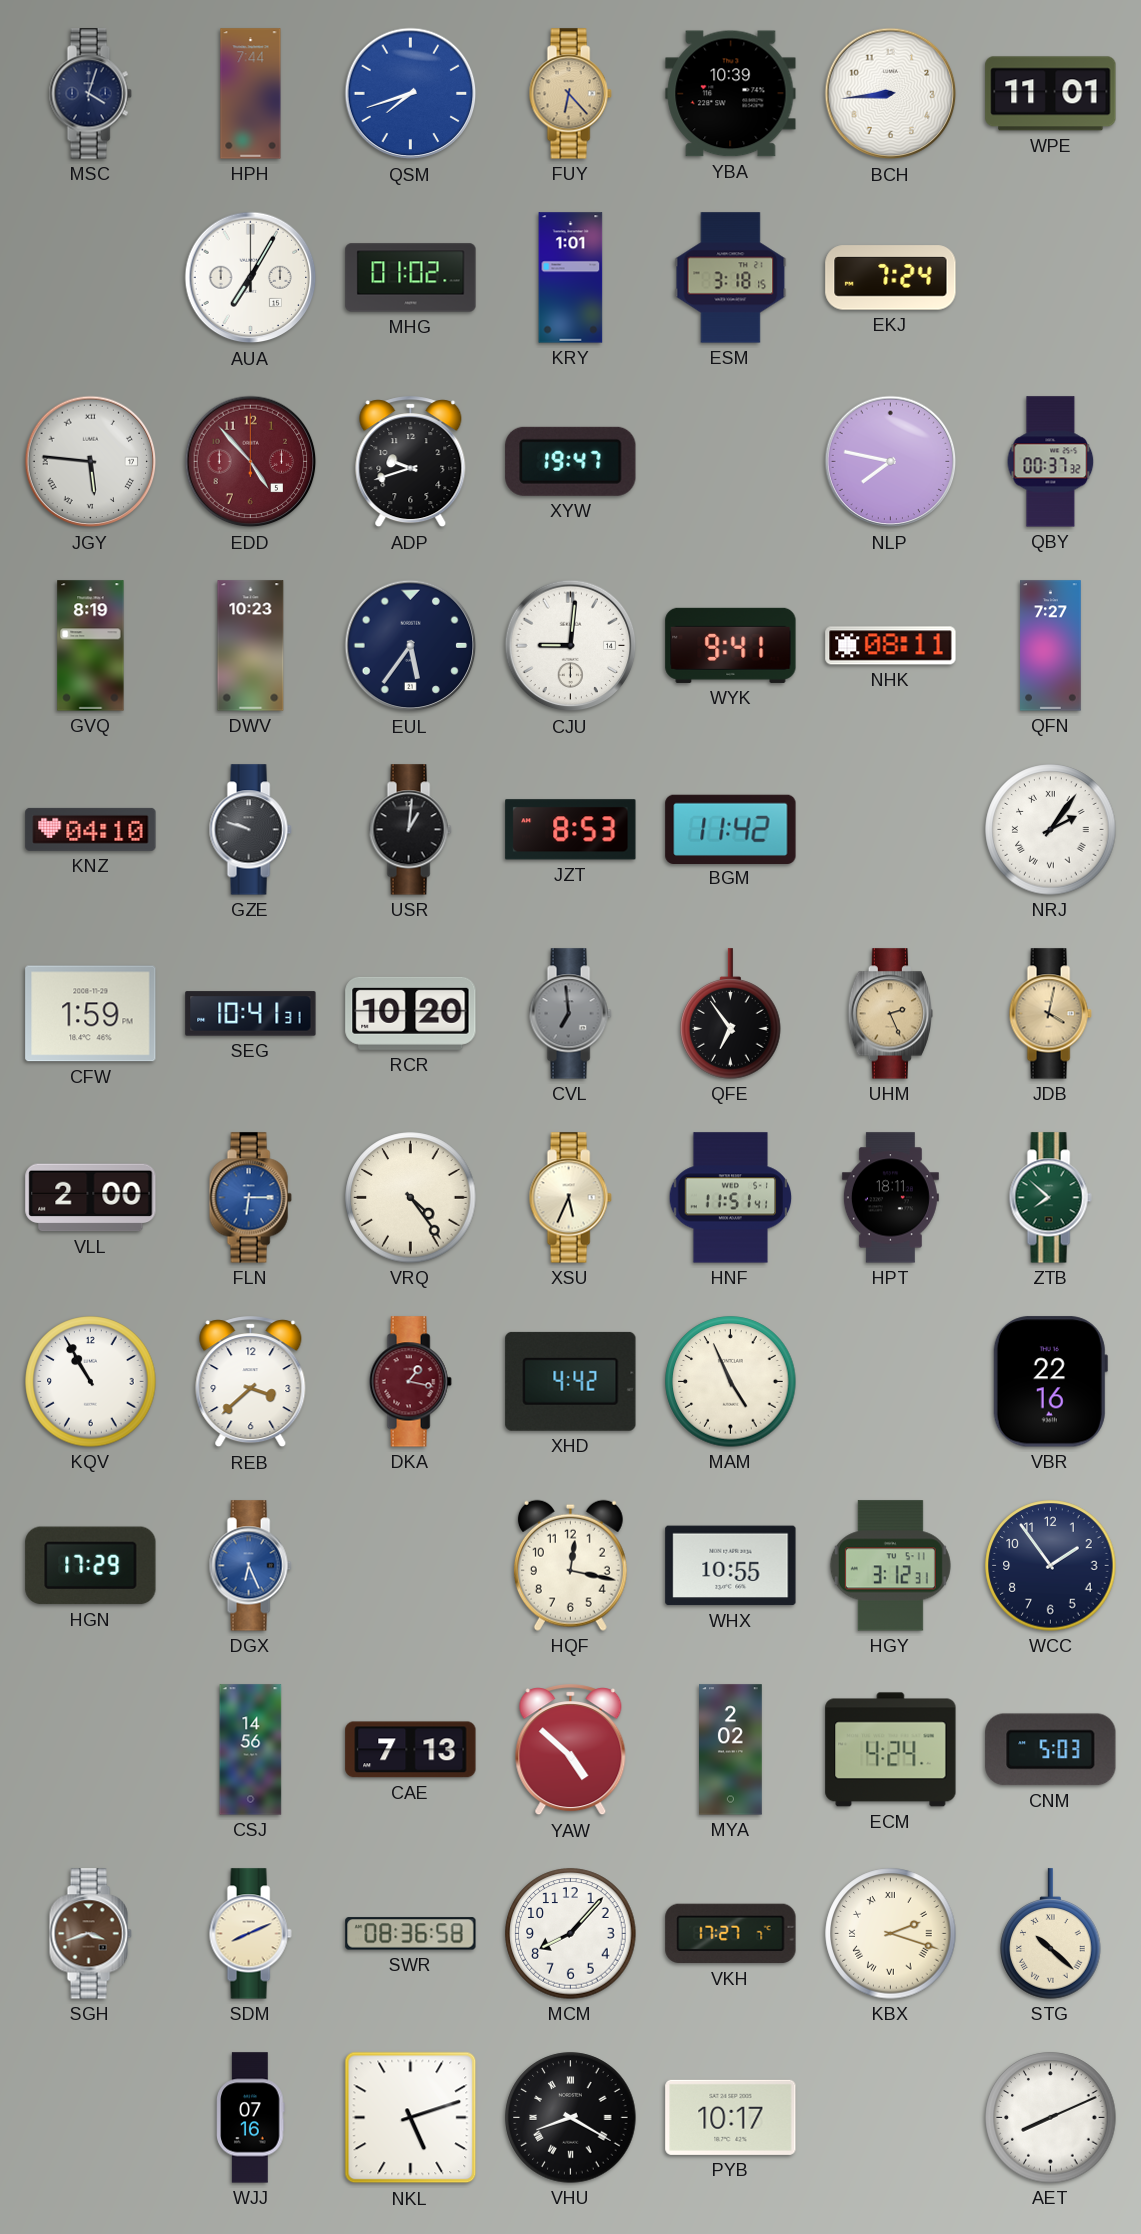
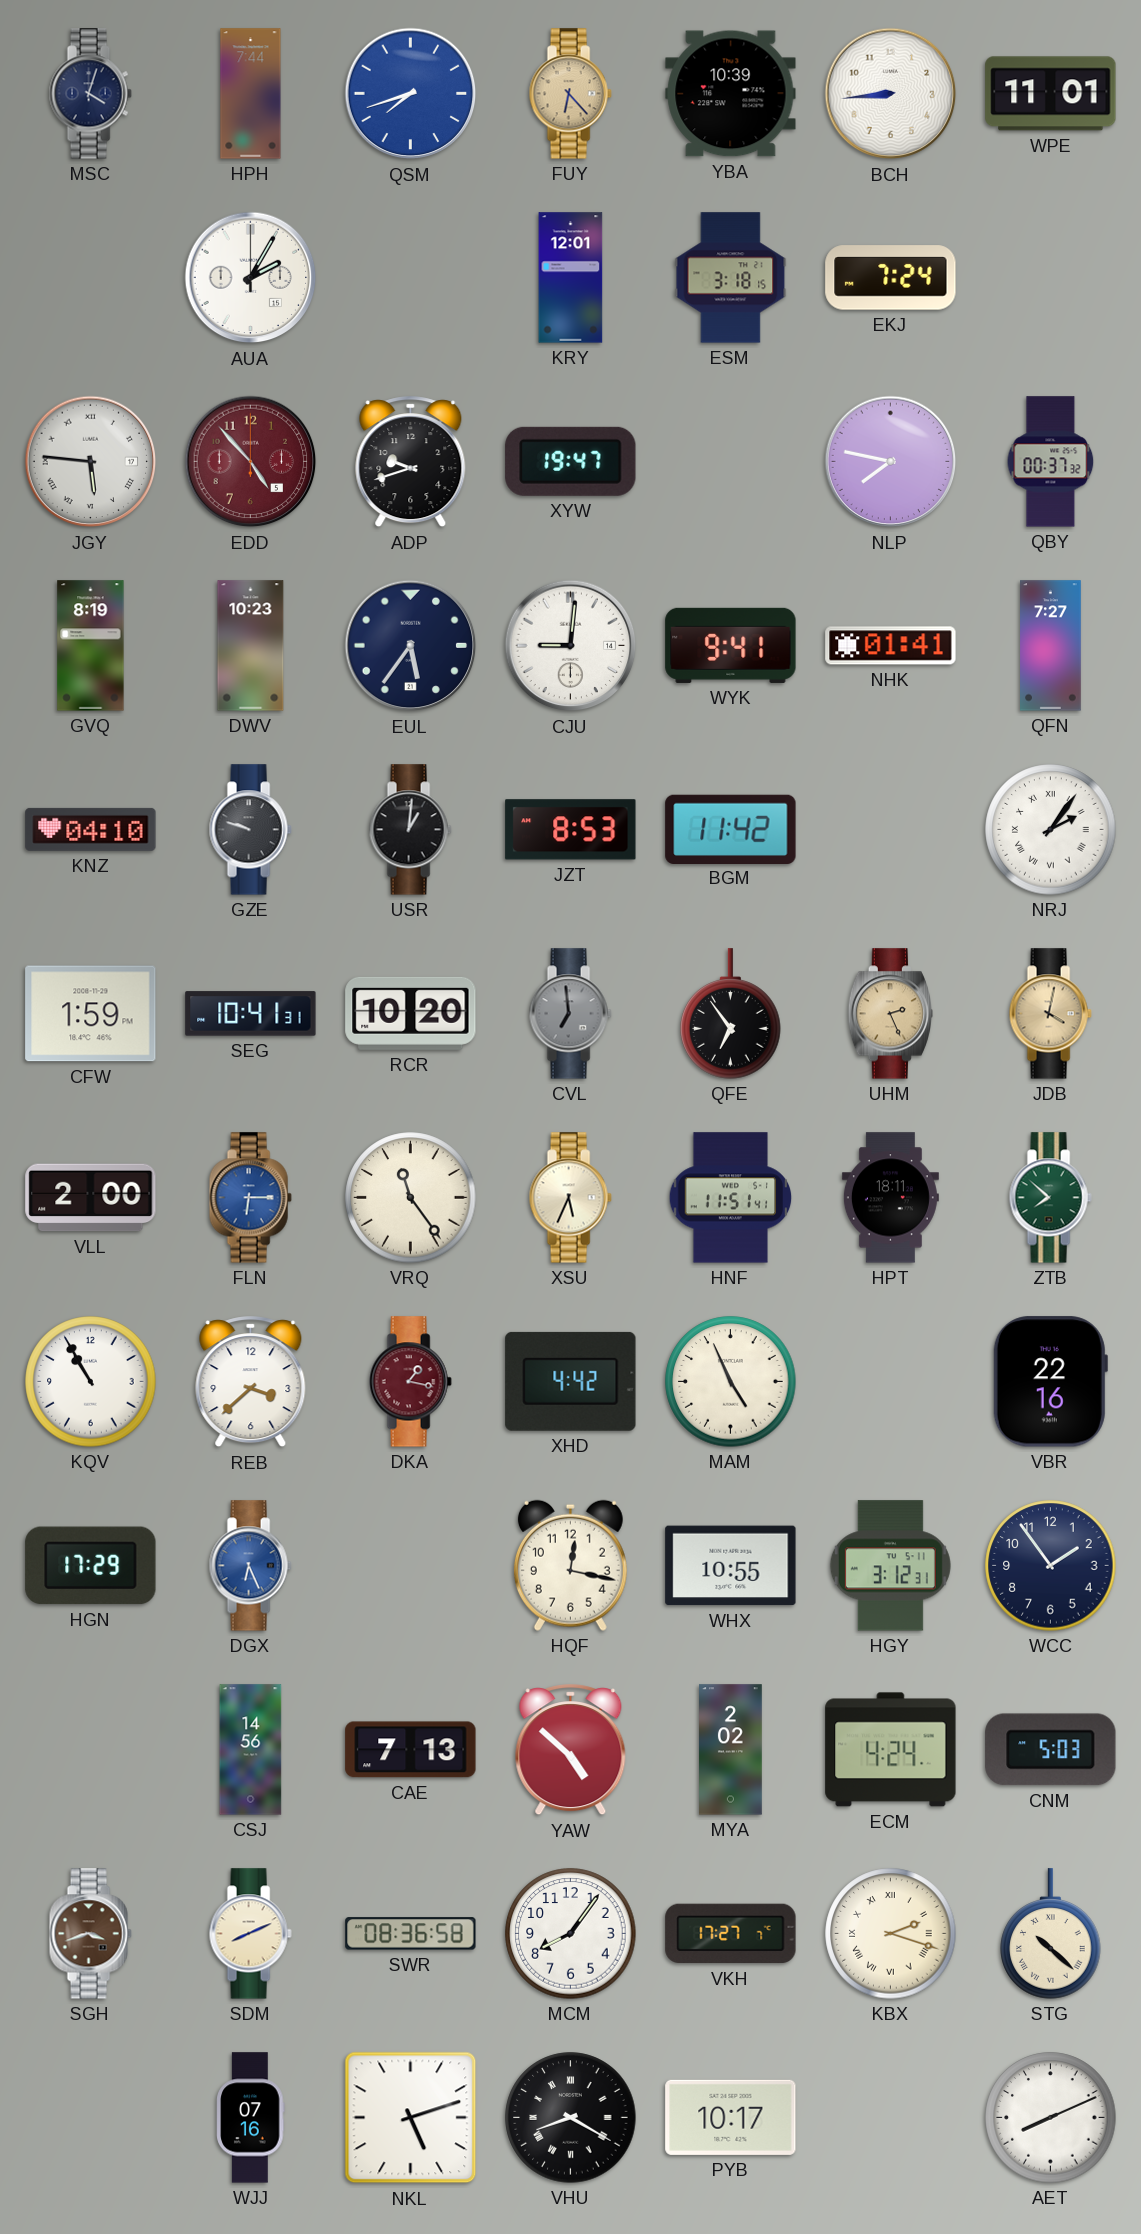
AUA: 7:05 -> 2:05
MHG: 01:02 -> none
KRY: 1:01 -> 12:01
NHK: 08:11 -> 01:41
VRQ: 4:24 -> 11:24
MCM: 8:07 -> 8:06
